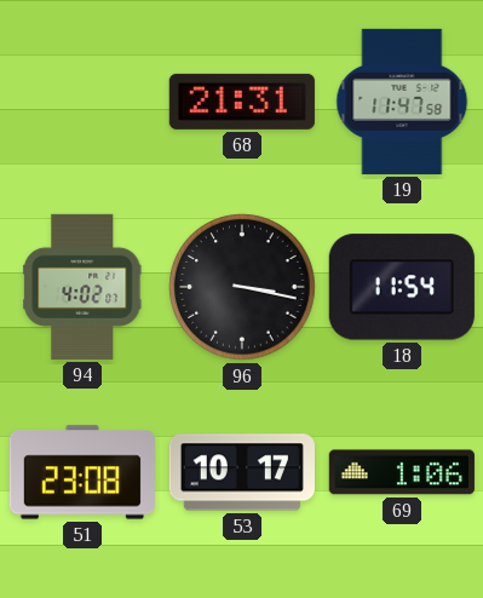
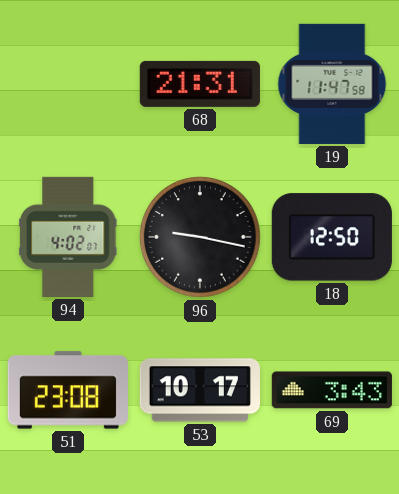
96: 3:17 -> 9:17
18: 11:54 -> 12:50
69: 1:06 -> 3:43
